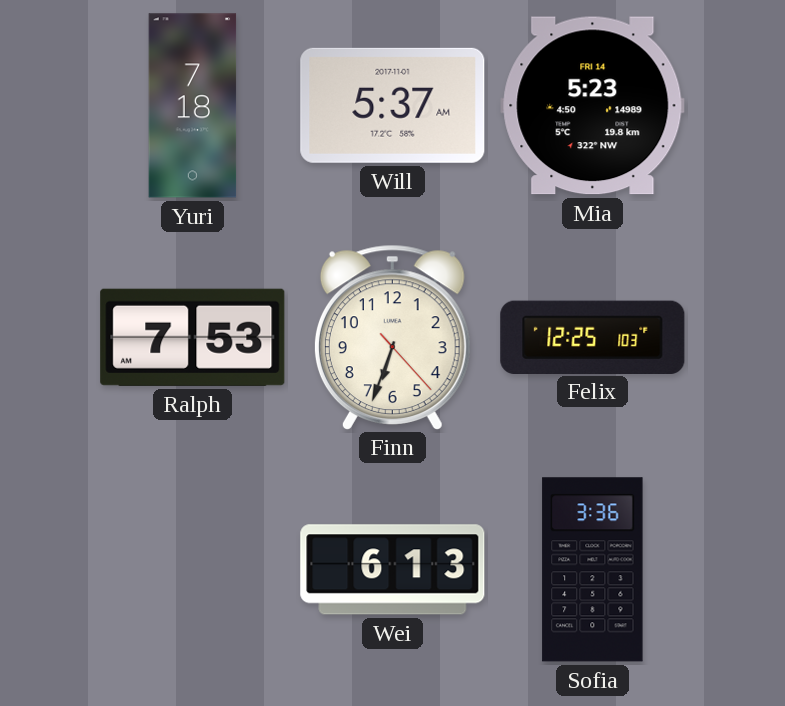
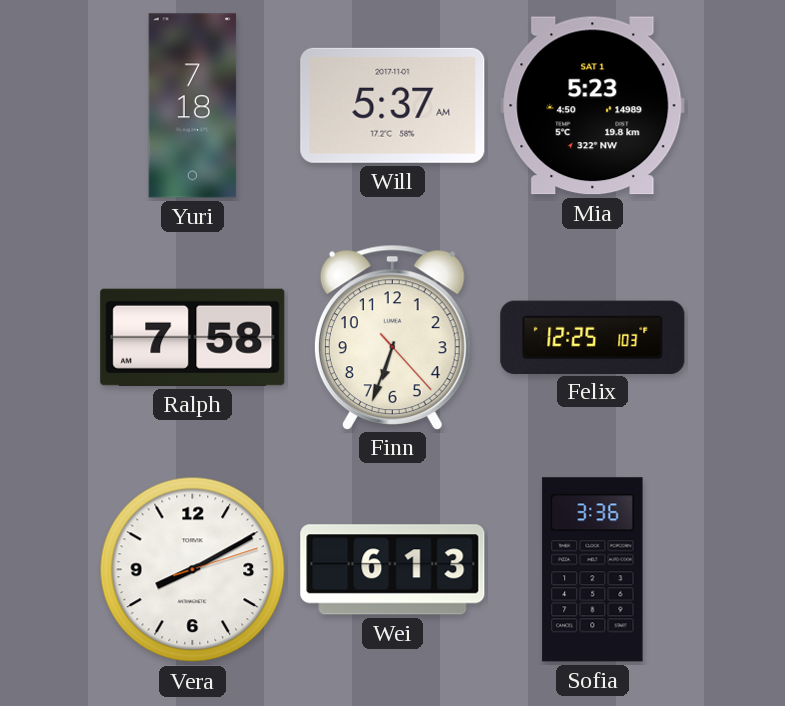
Mia date: FRI 14 -> SAT 1
Ralph: 7:53 -> 7:58
Vera: none -> 8:10
